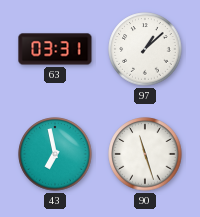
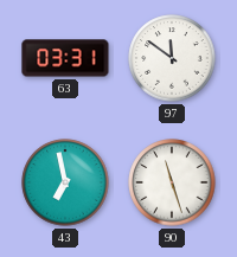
97: 1:08 -> 11:51
